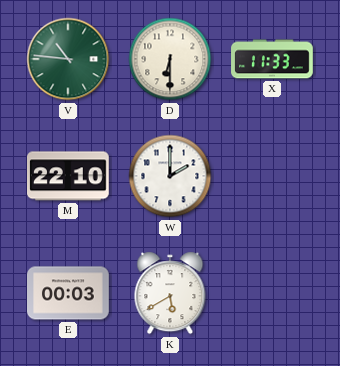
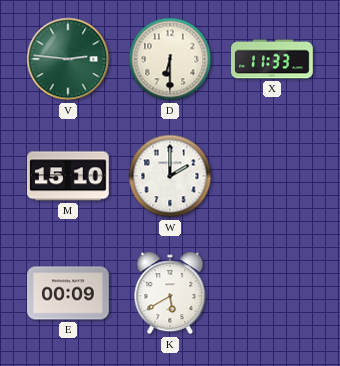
V: 10:46 -> 2:46
M: 22:10 -> 15:10
E: 00:03 -> 00:09
